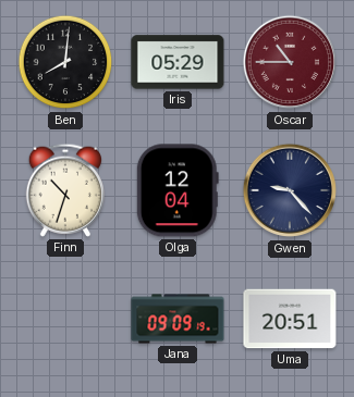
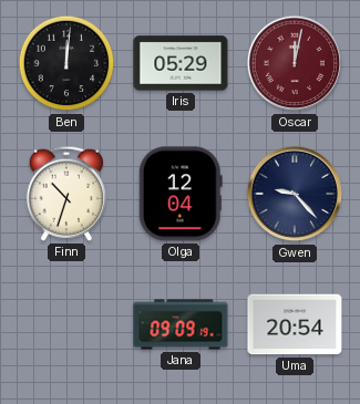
Ben: 8:01 -> 12:01
Oscar: 10:45 -> 12:02
Uma: 20:51 -> 20:54
